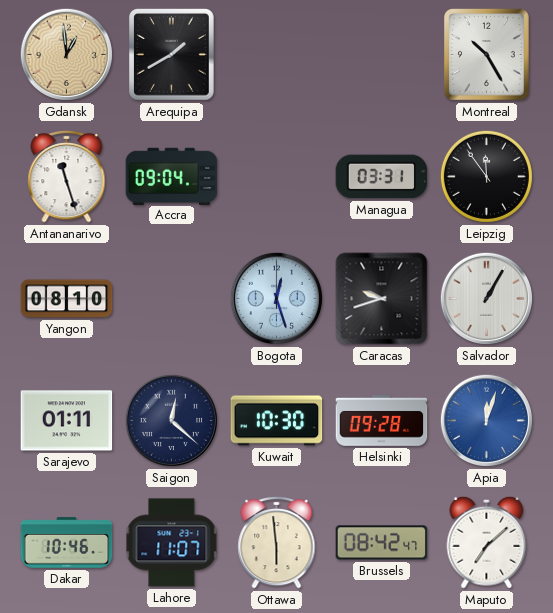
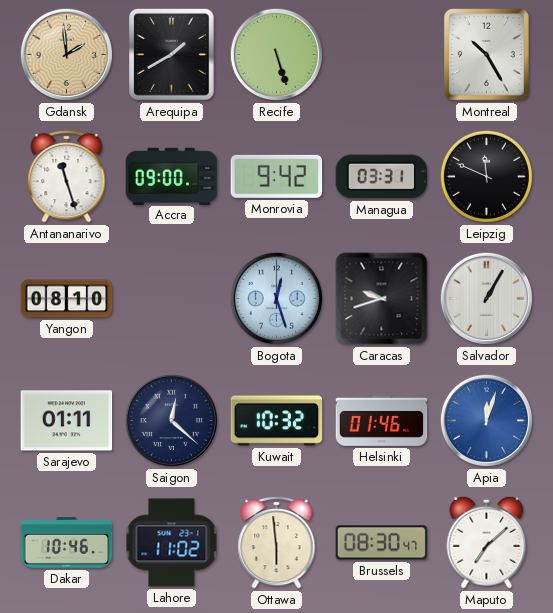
Gdansk: 12:59 -> 1:59
Recife: none -> 5:27
Accra: 09:04 -> 09:00
Monrovia: none -> 9:42
Leipzig: 11:54 -> 11:49
Kuwait: 10:30 -> 10:32
Helsinki: 09:28 -> 01:46
Lahore: 11:07 -> 11:02
Brussels: 08:42 -> 08:30
